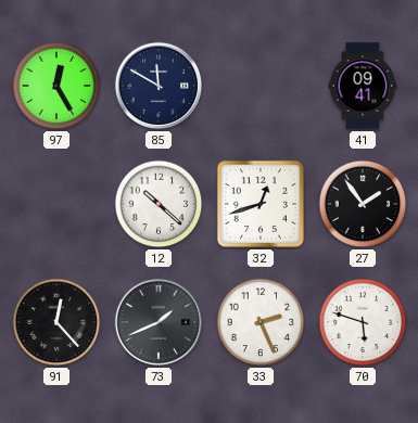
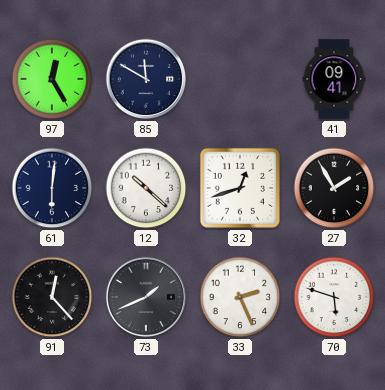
61: none -> 6:01
27: 1:54 -> 1:55
